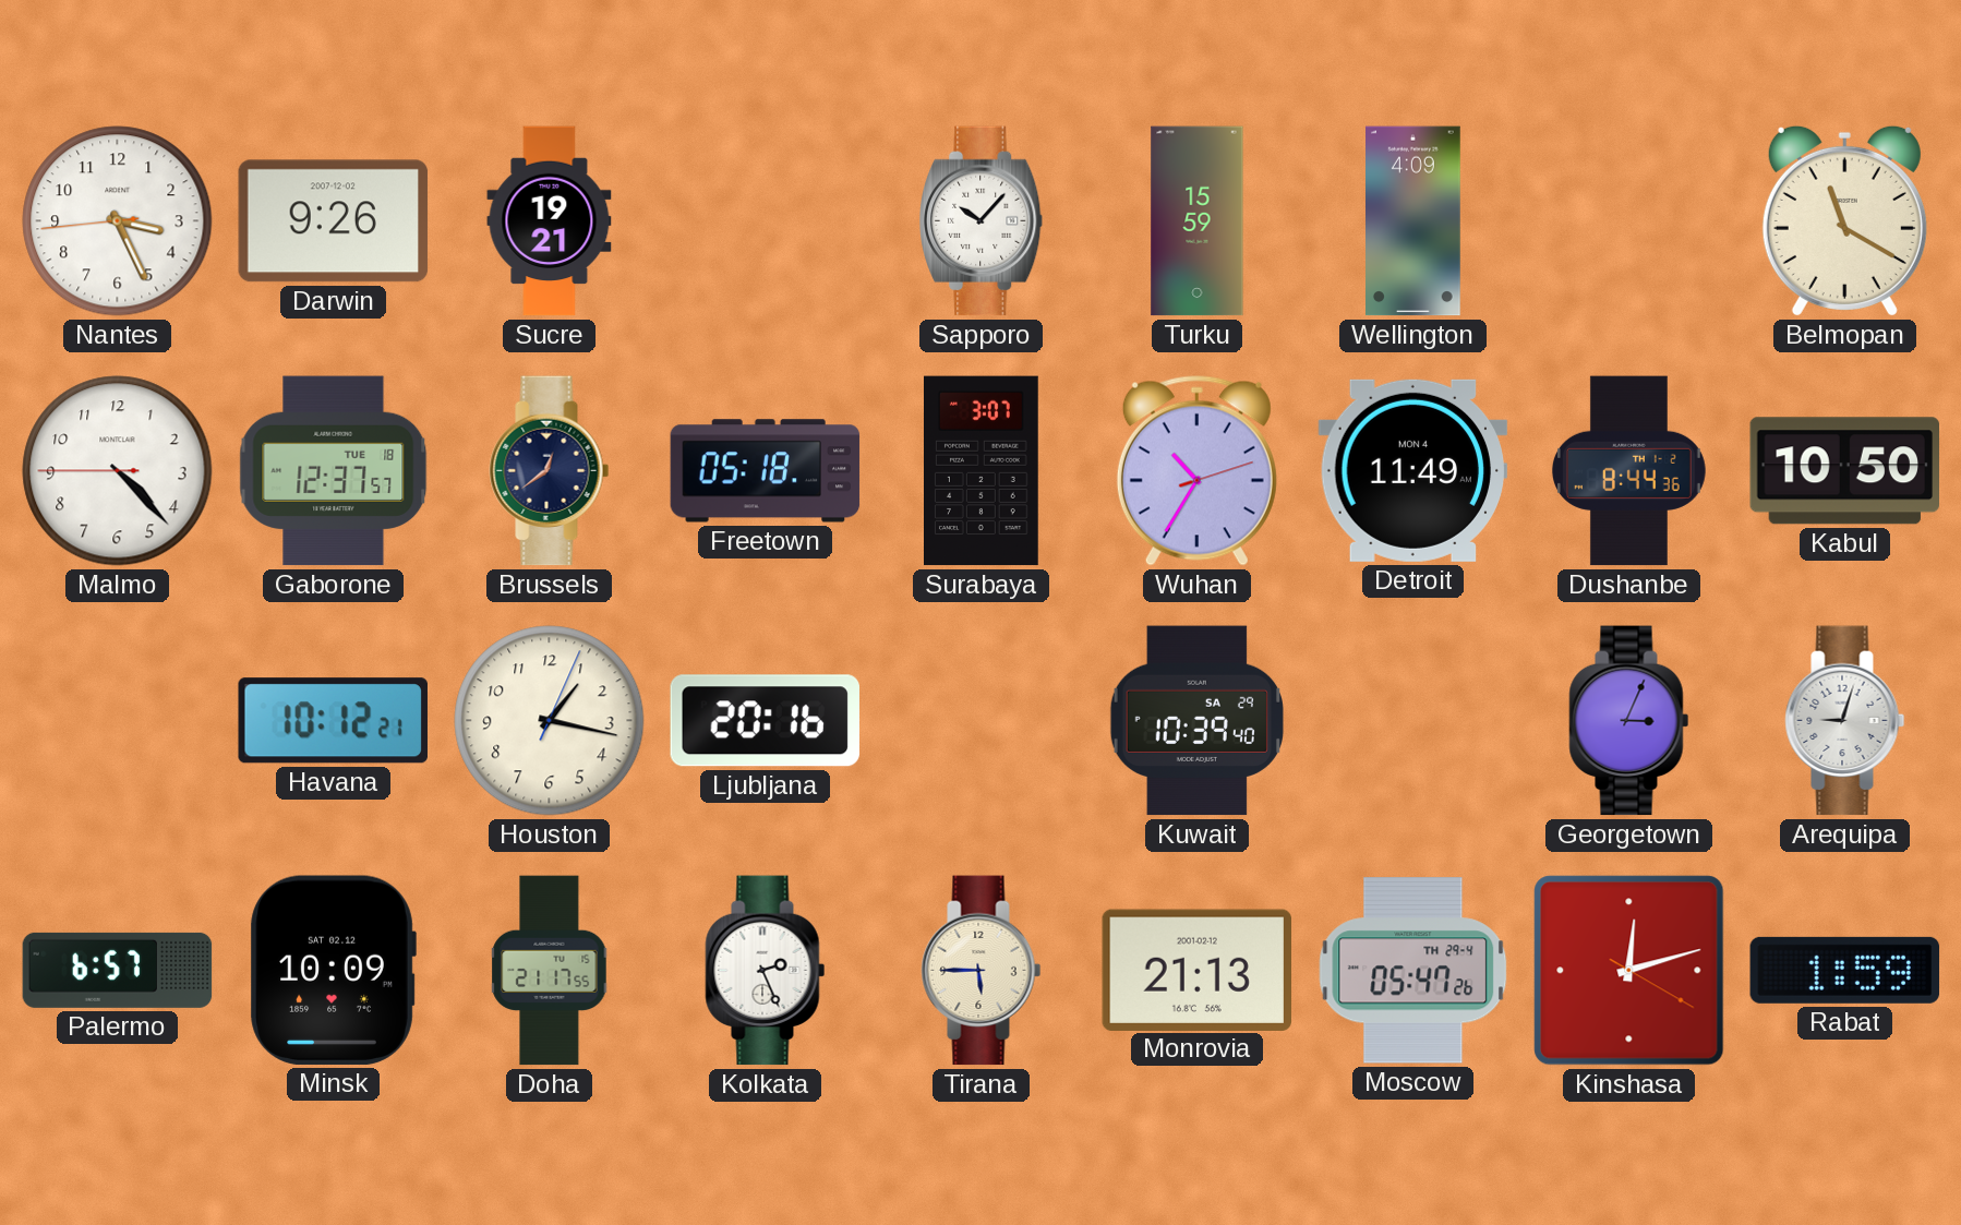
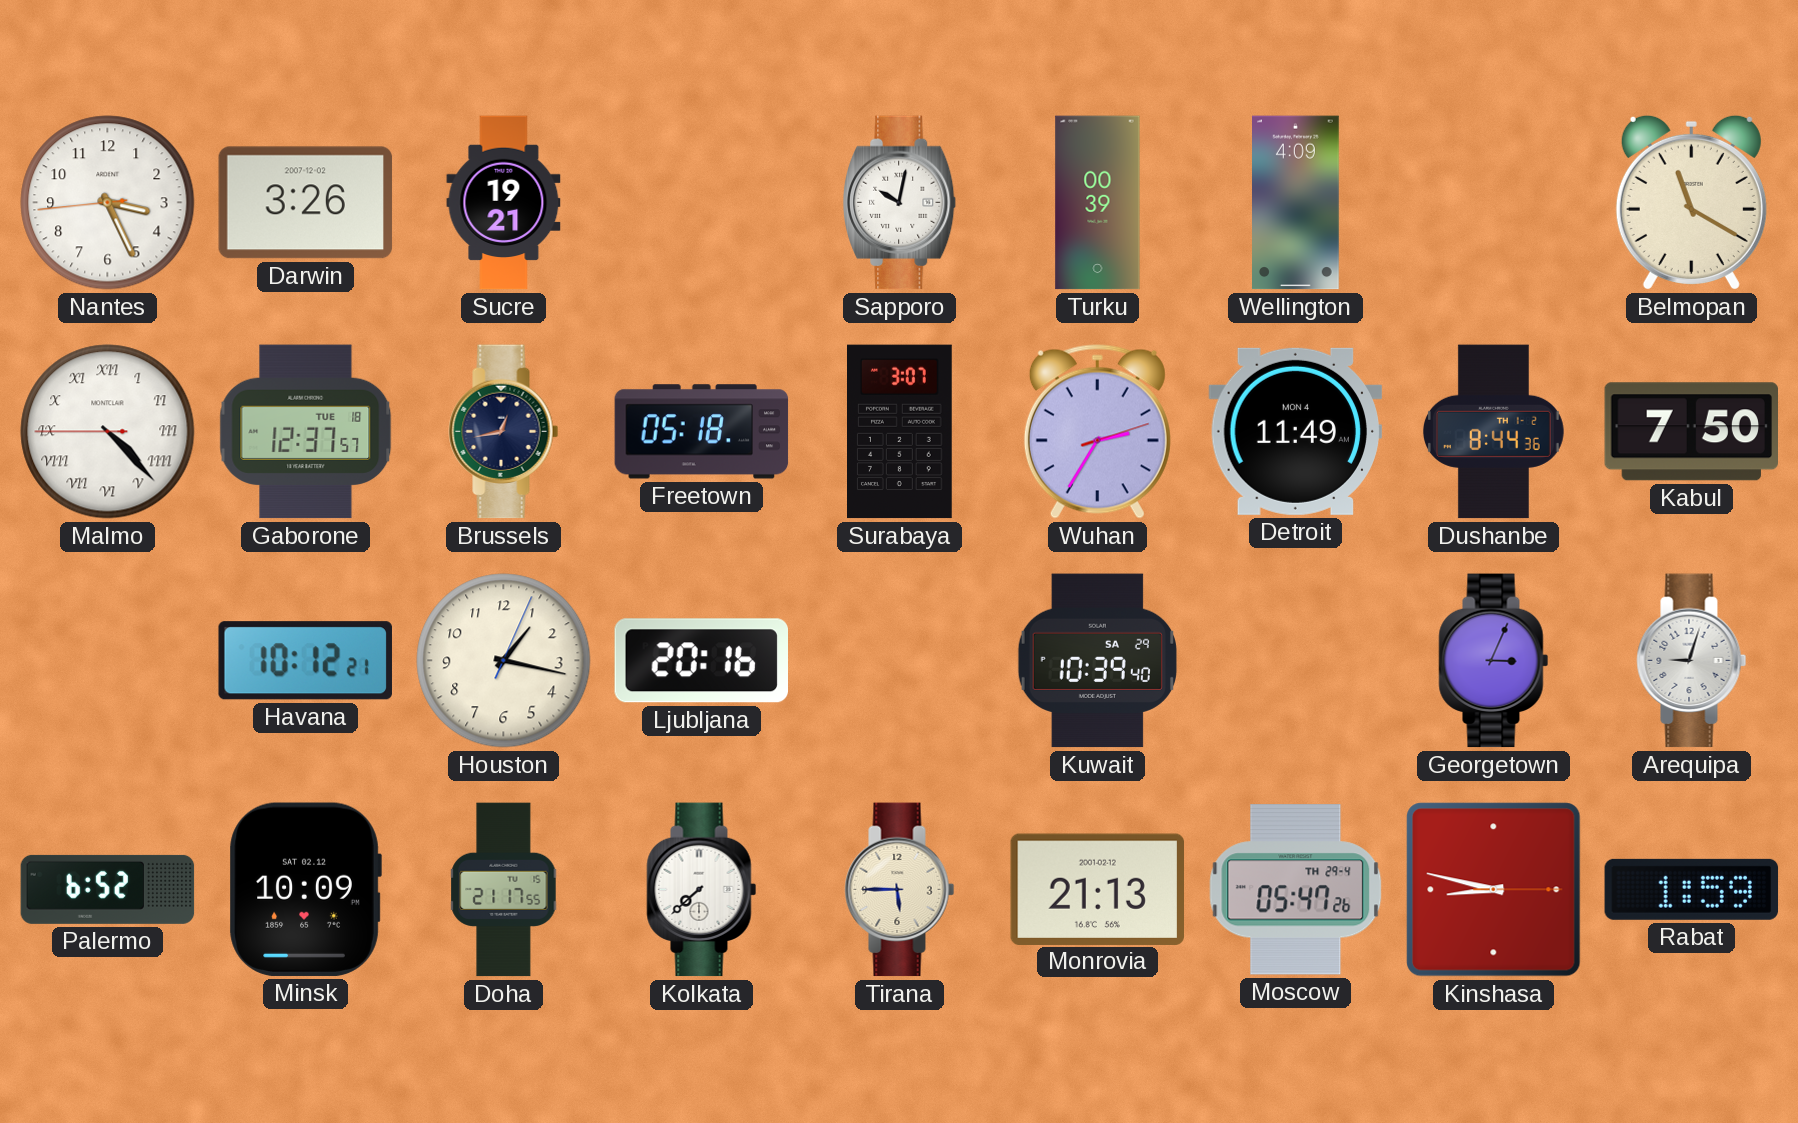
Darwin: 9:26 -> 3:26
Sapporo: 10:07 -> 10:02
Turku: 15:59 -> 00:39
Malmo numerals: Arabic -> Roman
Brussels: 12:39 -> 12:43
Wuhan: 10:35 -> 2:35
Kabul: 10:50 -> 7:50
Palermo: 6:57 -> 6:52
Kolkata: 2:26 -> 7:38
Kinshasa: 12:12 -> 8:47
